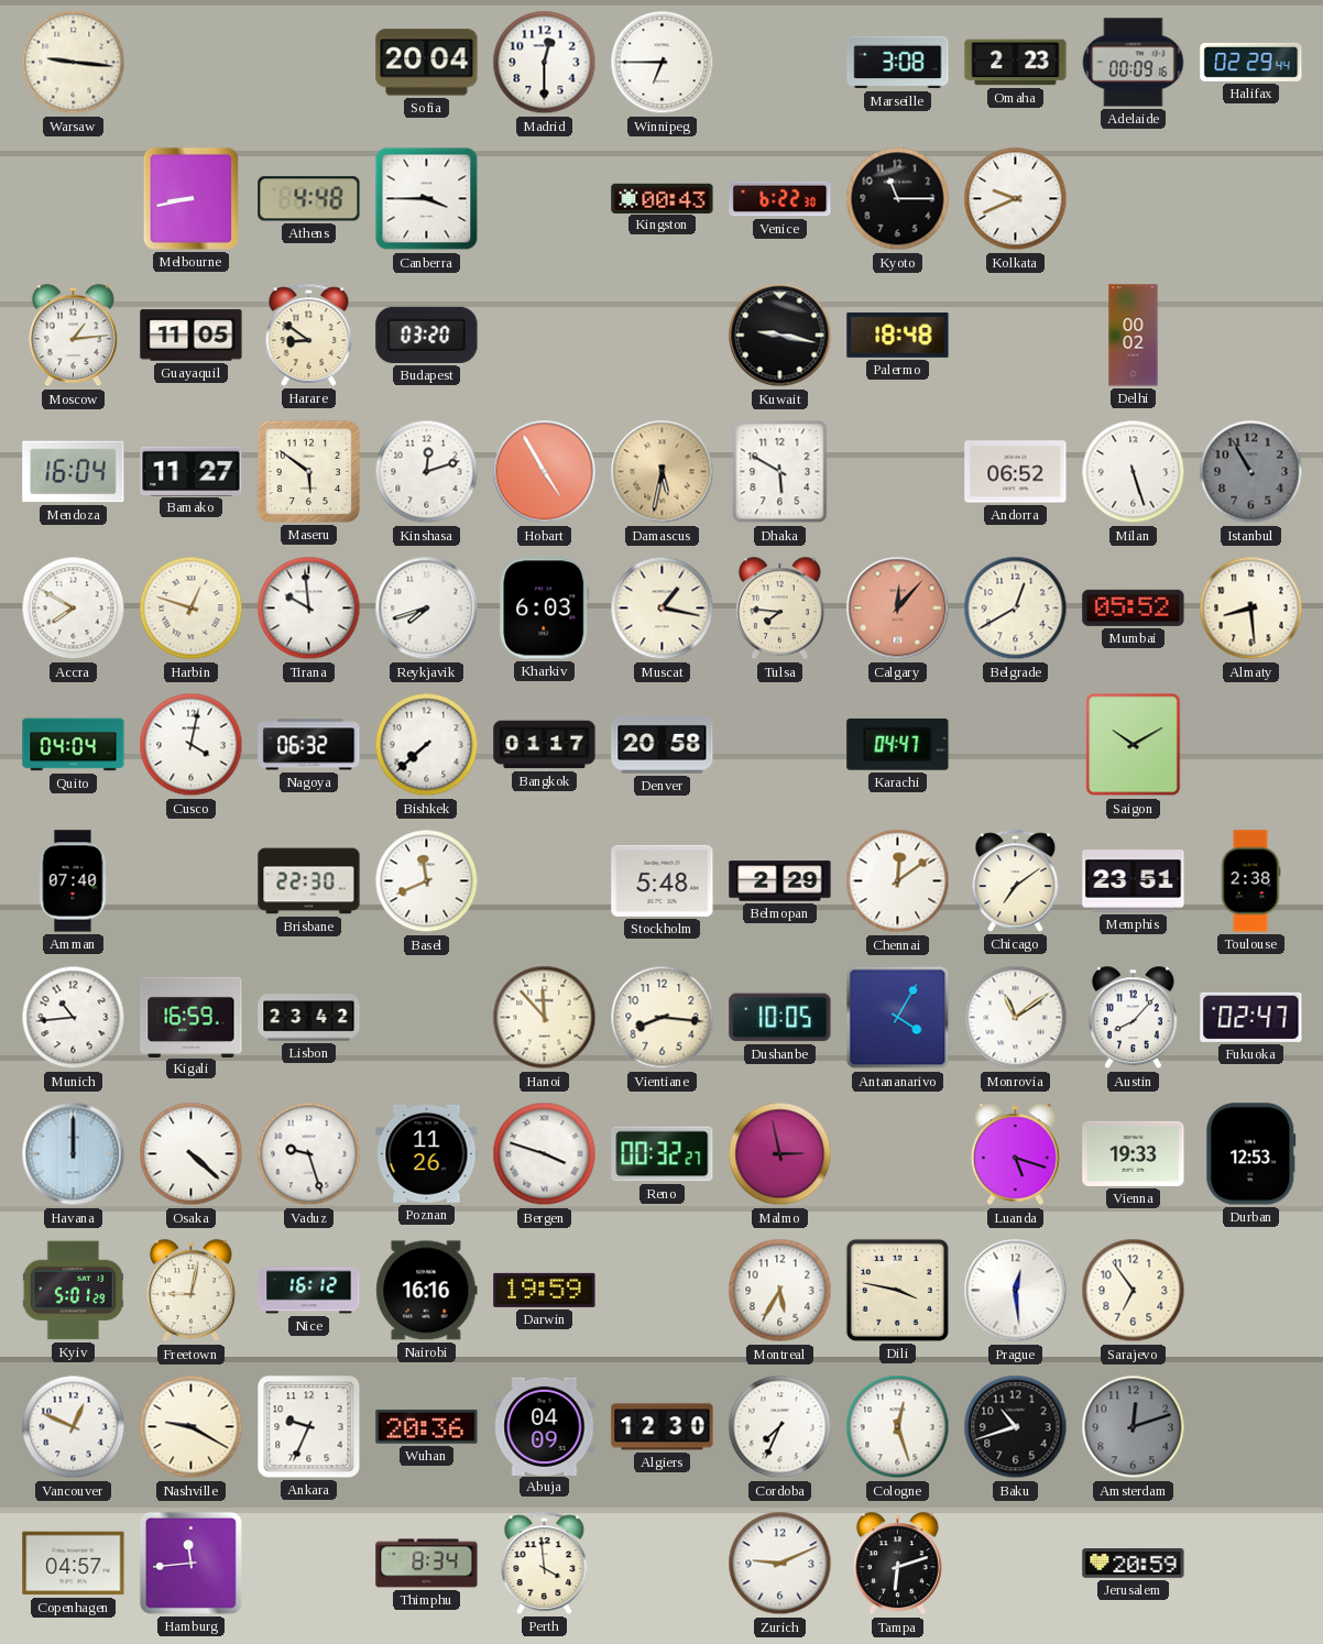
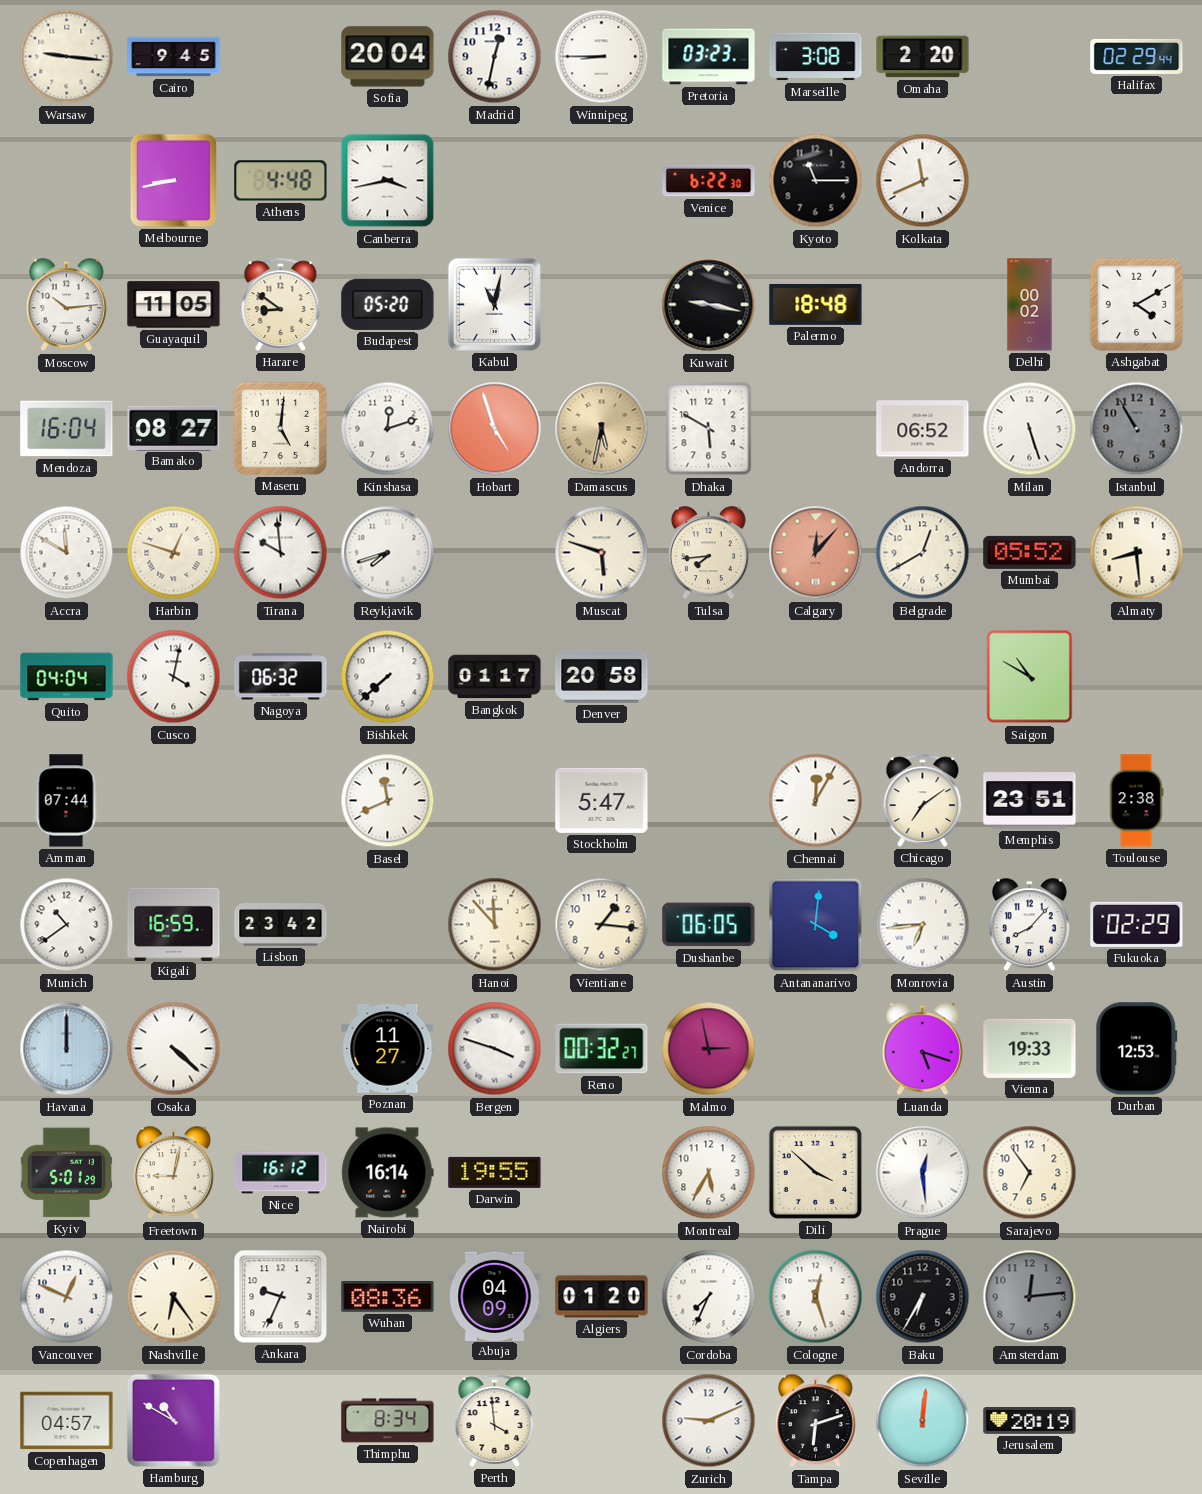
Cairo: none -> 9:45
Madrid: 12:30 -> 12:32
Winnipeg: 6:45 -> 8:45
Pretoria: none -> 03:23
Omaha: 2:23 -> 2:20
Adelaide: 00:09 -> none
Canberra: 3:45 -> 3:43
Kingston: 00:43 -> none
Kolkata: 9:41 -> 11:41
Moscow: 1:14 -> 10:14
Budapest: 03:20 -> 05:20
Kabul: none -> 11:02
Ashgabat: none -> 4:10
Bamako: 11:27 -> 08:27
Maseru: 5:51 -> 5:01
Hobart: 4:55 -> 4:57
Accra: 7:50 -> 11:50
Kharkiv: 6:03 -> none
Muscat: 1:17 -> 5:48
Tulsa: 7:46 -> 7:44
Karachi: 04:47 -> none
Saigon: 10:10 -> 10:50
Amman: 07:40 -> 07:44
Brisbane: 22:30 -> none
Stockholm: 5:48 -> 5:47
Belmopan: 2:29 -> none
Chennai: 12:09 -> 12:05
Munich: 10:44 -> 10:39
Vientiane: 8:16 -> 1:16
Dushanbe: 10:05 -> 06:05
Antananarivo: 4:05 -> 4:01
Monrovia: 11:09 -> 6:44
Fukuoka: 02:47 -> 02:29
Vaduz: 9:27 -> none
Poznan: 11:26 -> 11:27
Nairobi: 16:16 -> 16:14
Darwin: 19:59 -> 19:55
Dili: 3:47 -> 3:52
Nashville: 9:20 -> 6:24
Wuhan: 20:36 -> 08:36
Algiers: 12:30 -> 01:20
Baku: 10:42 -> 6:35
Amsterdam: 12:12 -> 12:14
Hamburg: 11:44 -> 10:50
Seville: none -> 12:01
Jerusalem: 20:59 -> 20:19
